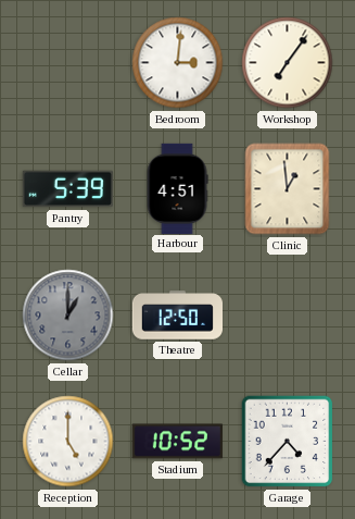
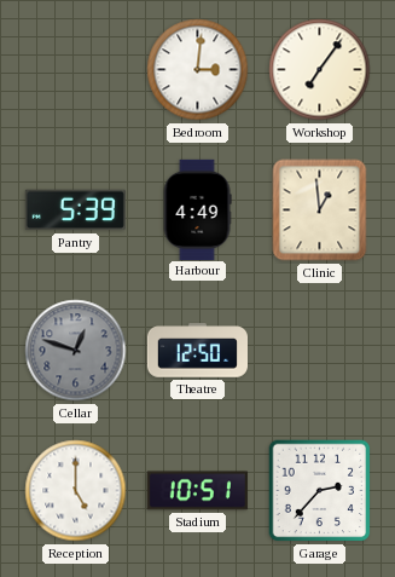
Harbour: 4:51 -> 4:49
Cellar: 1:00 -> 12:48
Stadium: 10:52 -> 10:51
Garage: 4:37 -> 2:37
